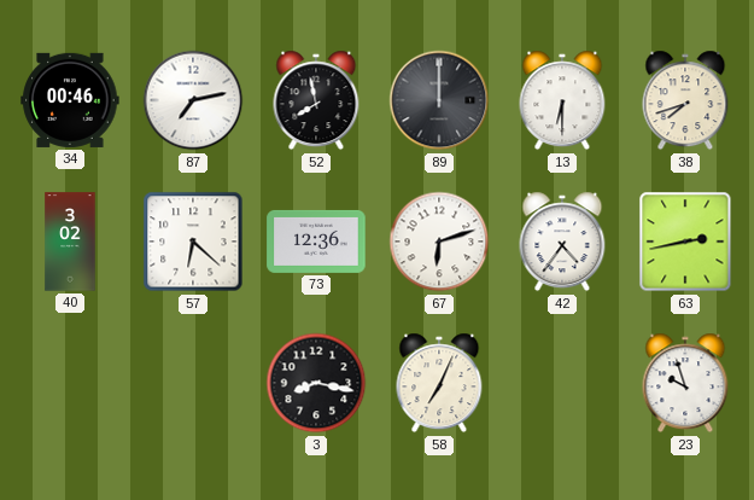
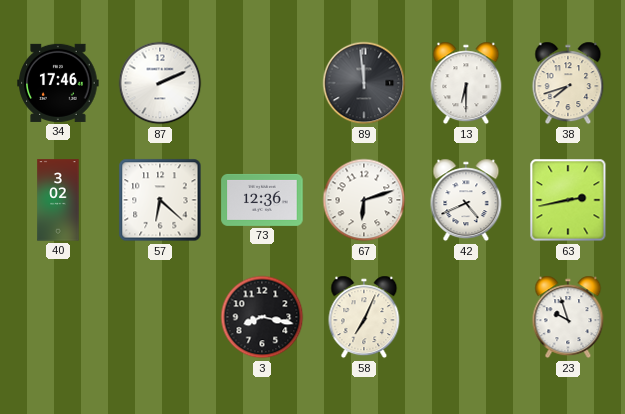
34: 00:46 -> 17:46
87: 7:13 -> 2:11
52: 7:58 -> none
89: 12:00 -> 11:59
42: 4:36 -> 4:41
